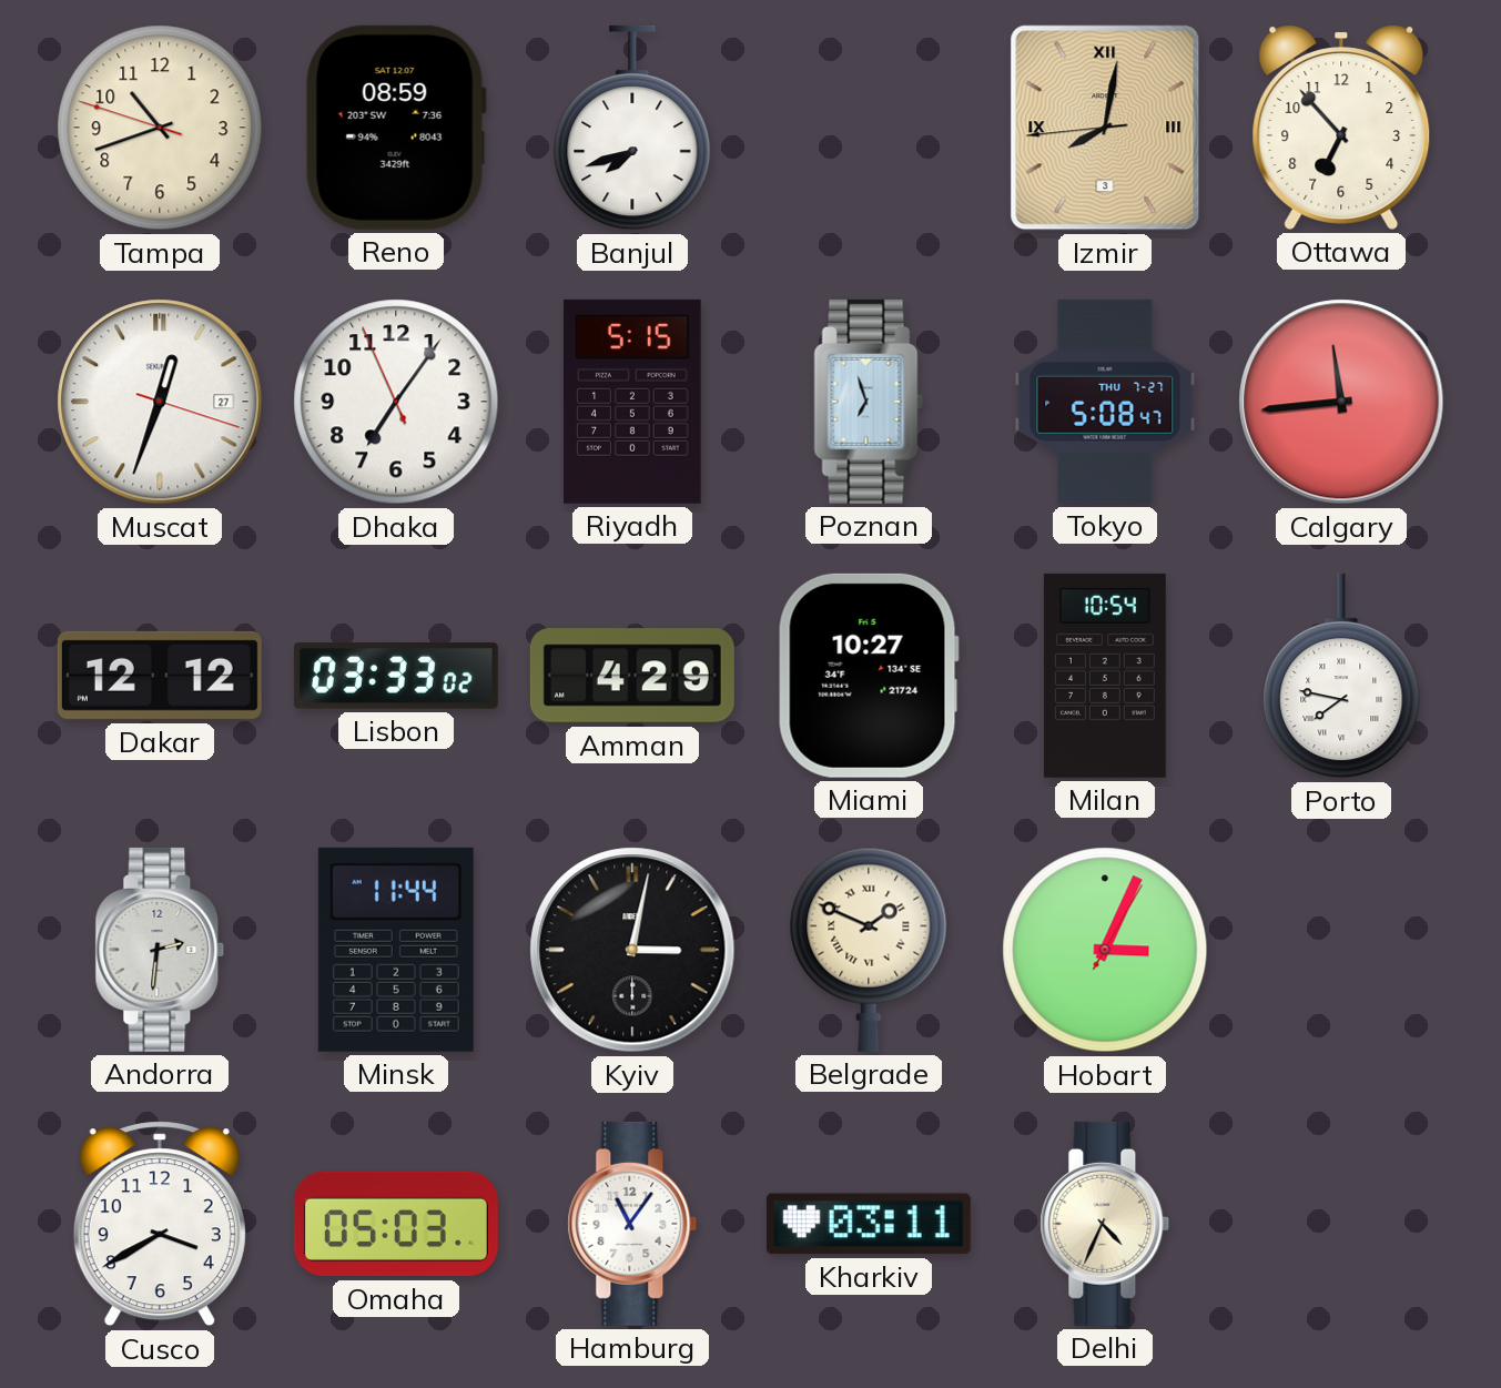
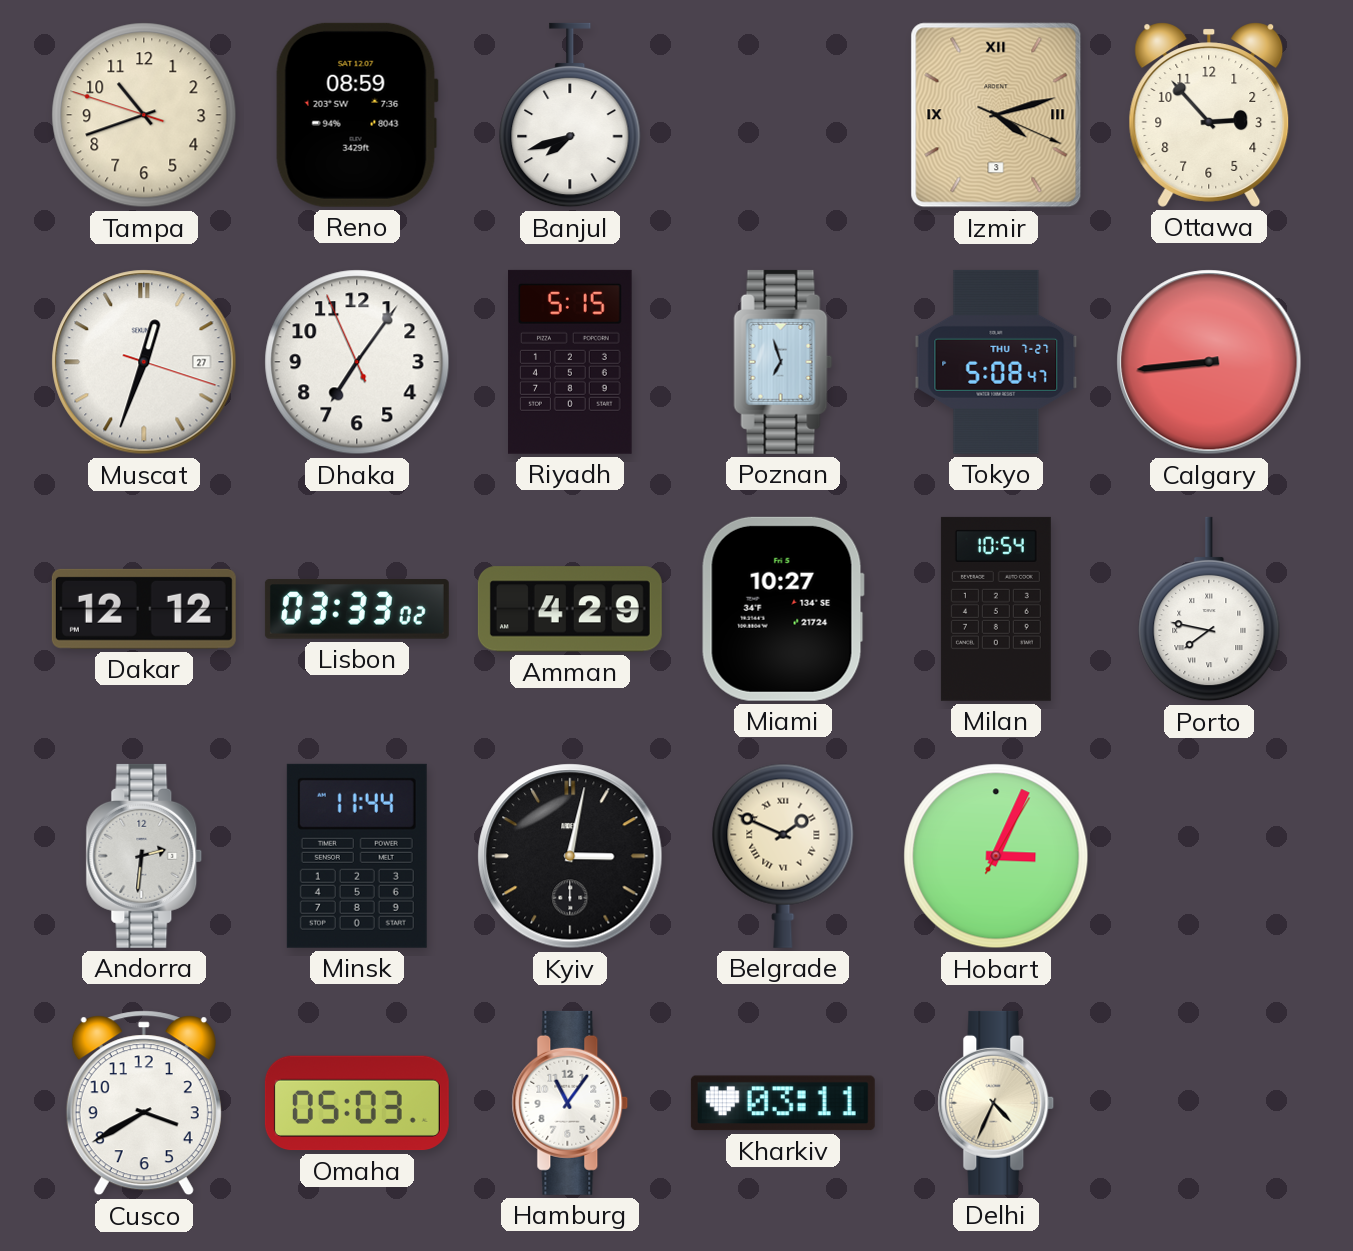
Izmir: 8:01 -> 4:12
Ottawa: 6:53 -> 2:53
Calgary: 11:44 -> 8:44
